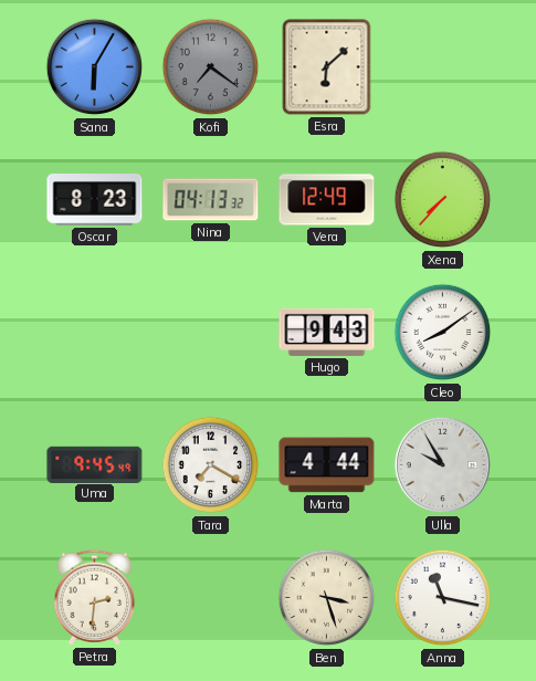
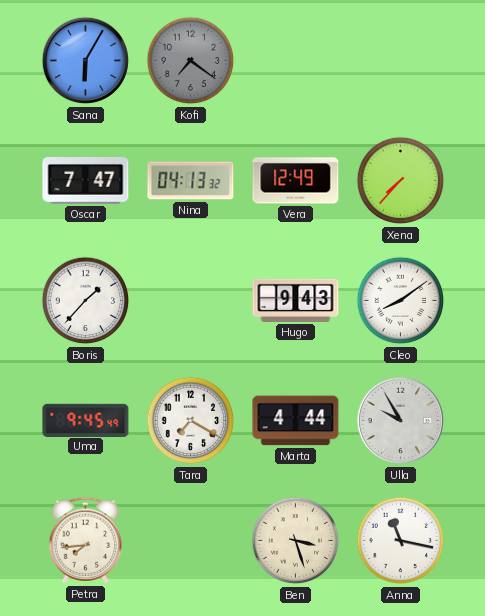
Esra: 6:08 -> none
Oscar: 8:23 -> 7:47
Boris: none -> 1:37
Petra: 2:31 -> 7:44
